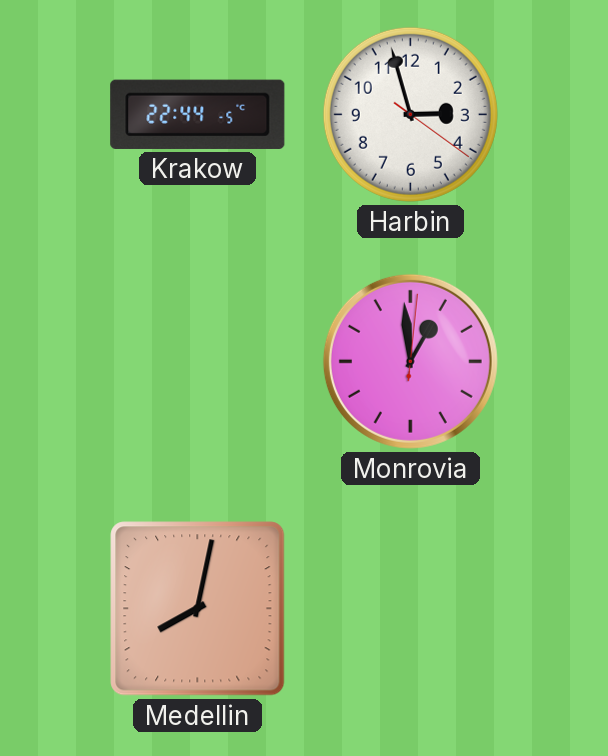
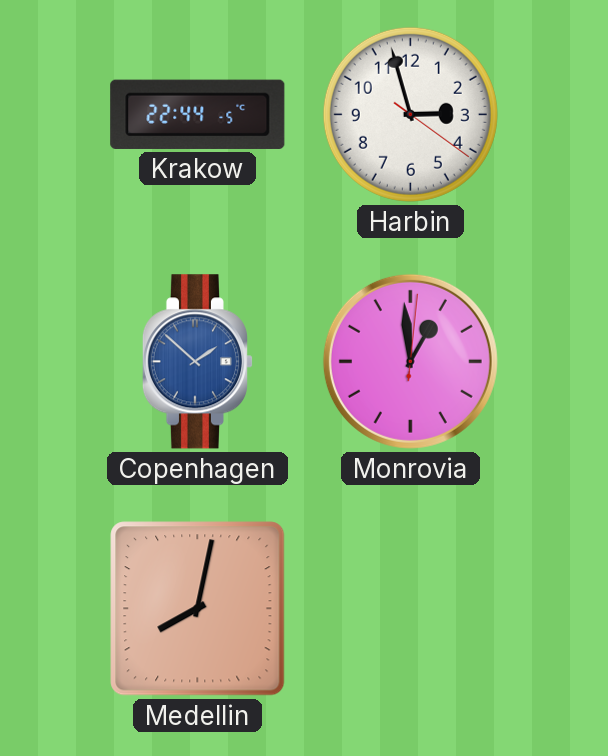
Copenhagen: none -> 1:52
